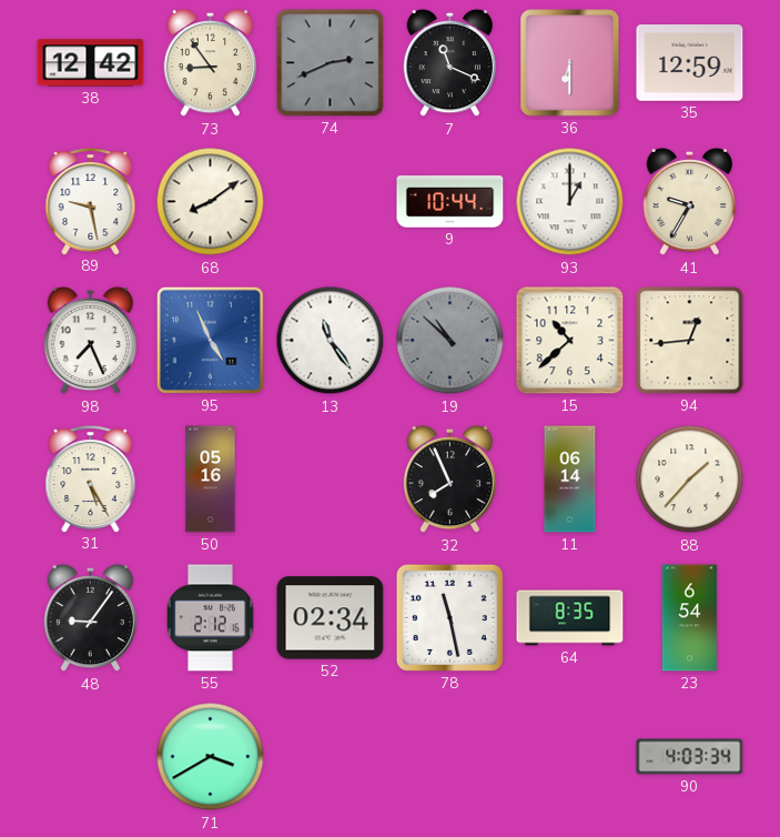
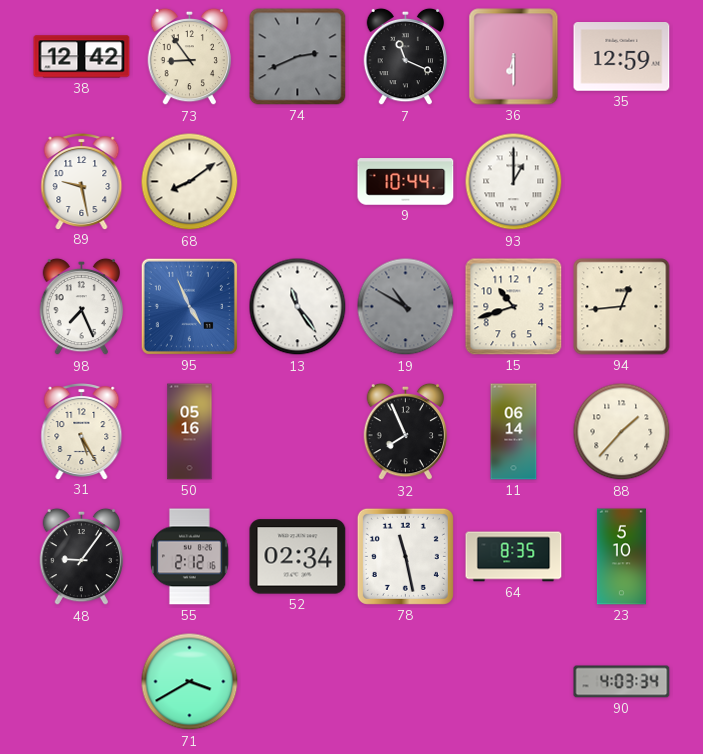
41: 9:35 -> none
19: 10:52 -> 10:50
15: 10:38 -> 10:42
23: 6:54 -> 5:10
